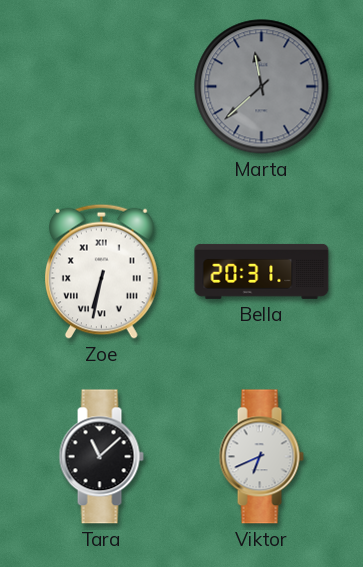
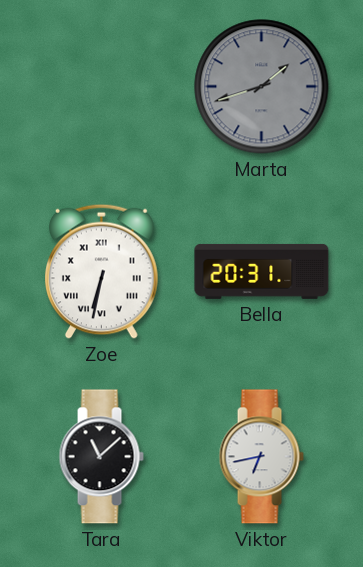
Marta: 11:38 -> 1:42
Viktor: 6:41 -> 6:43
